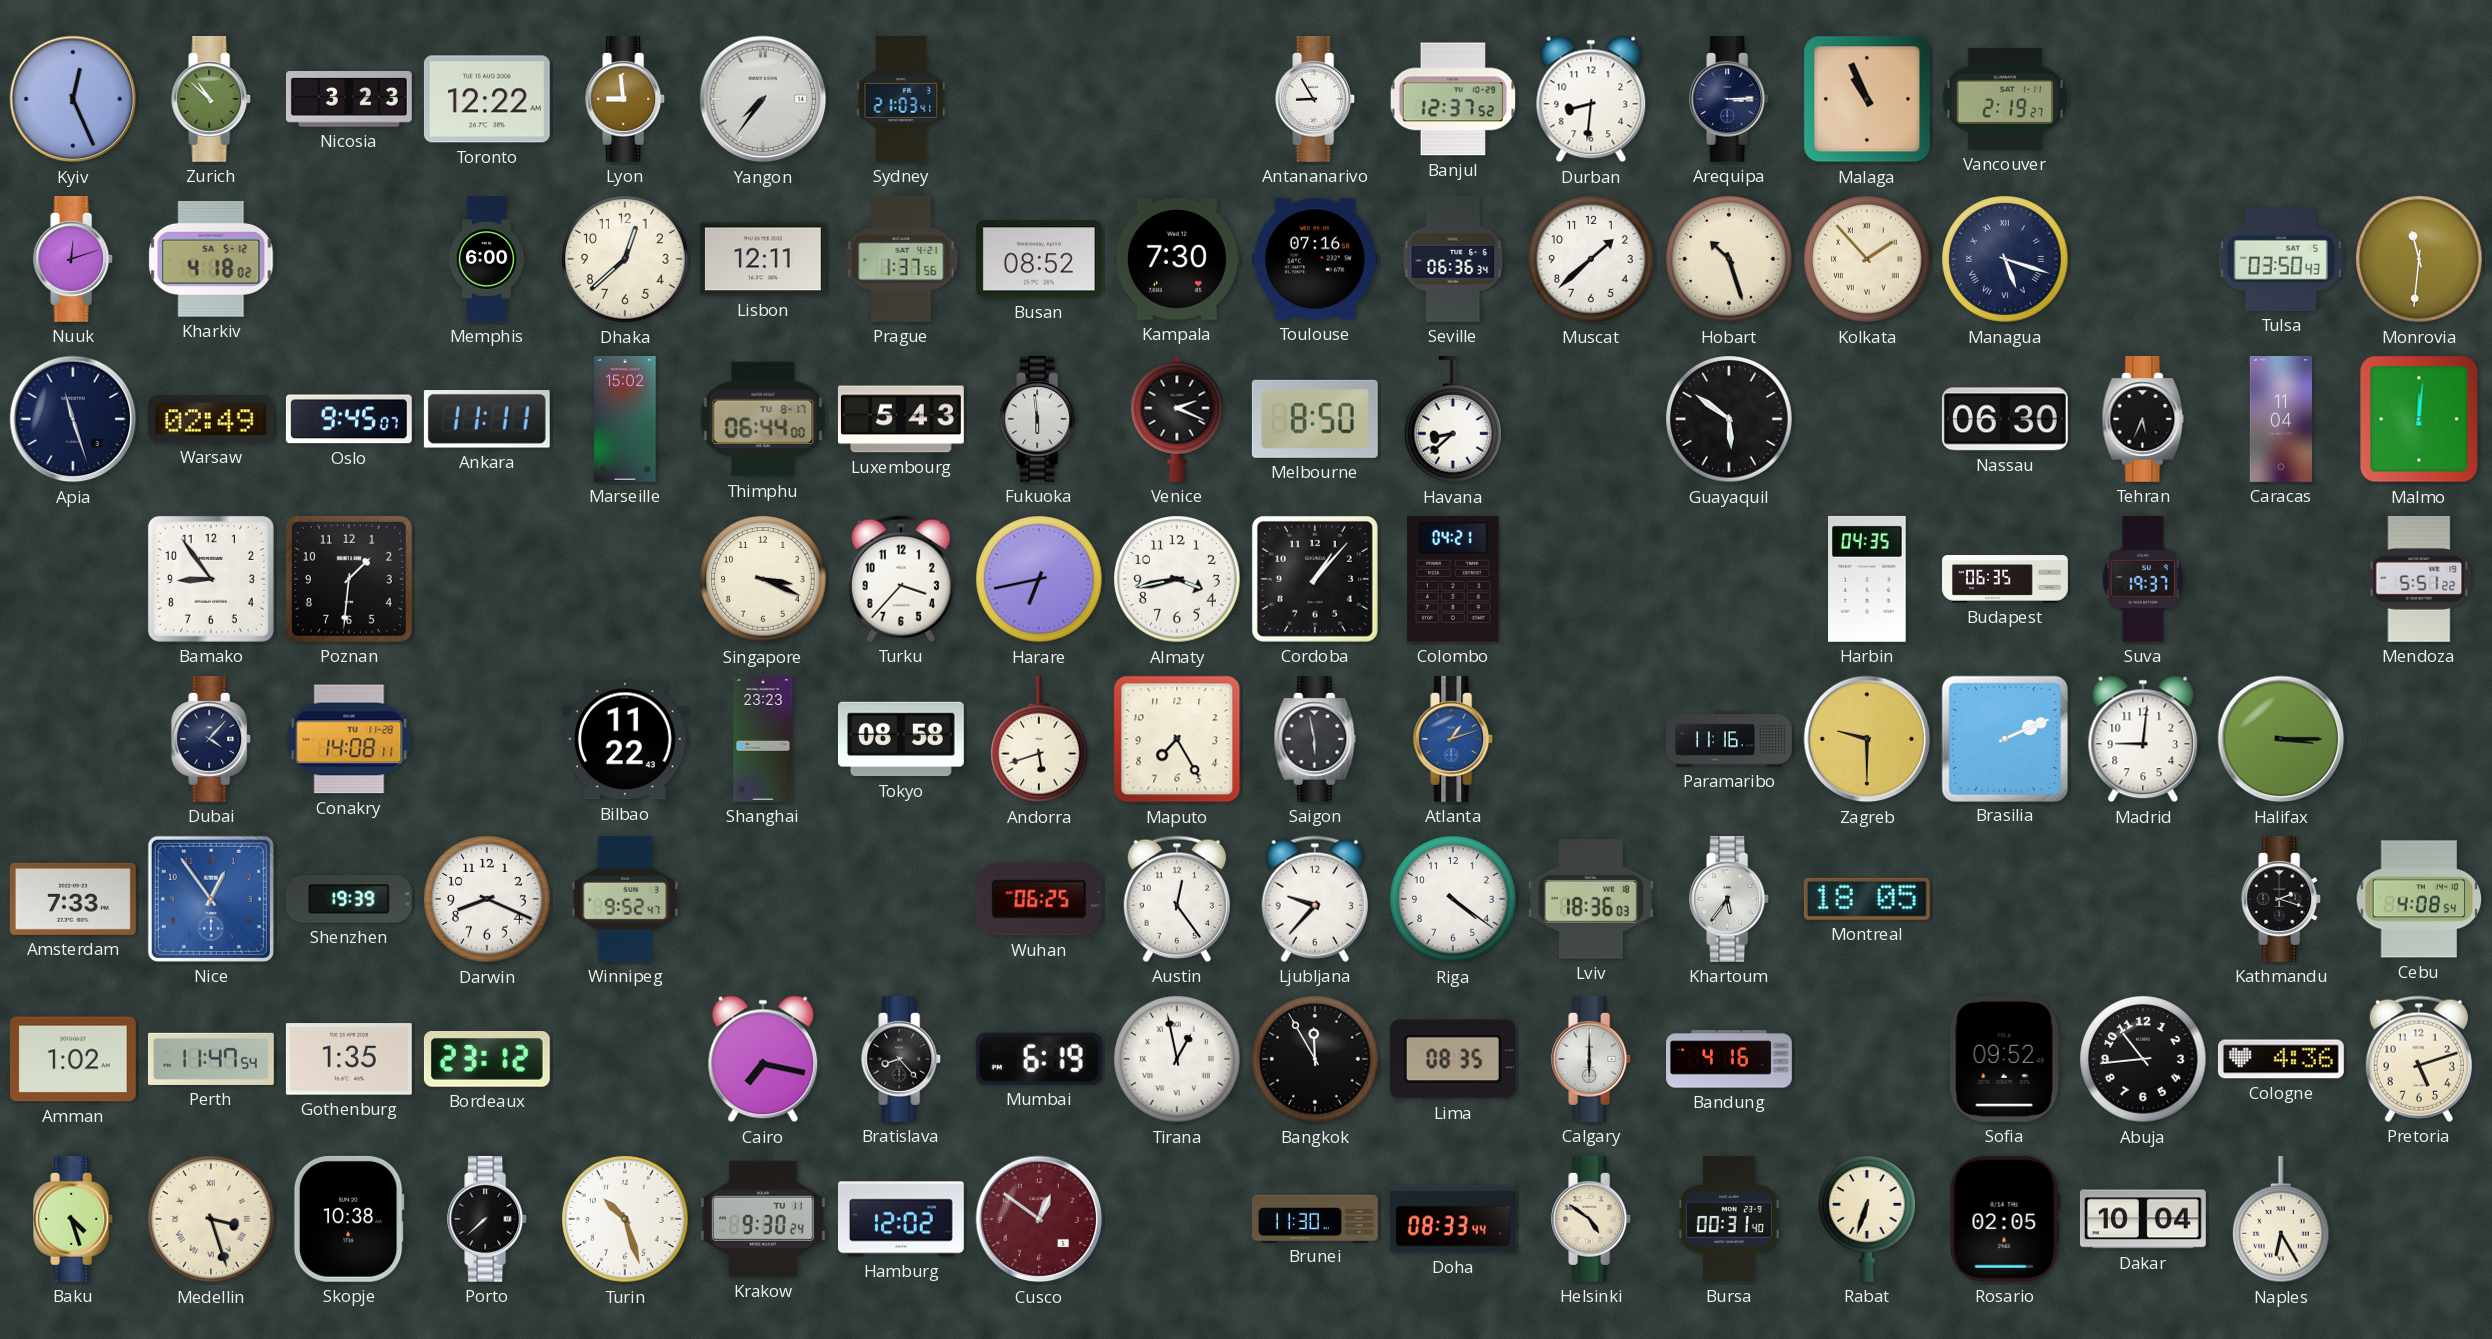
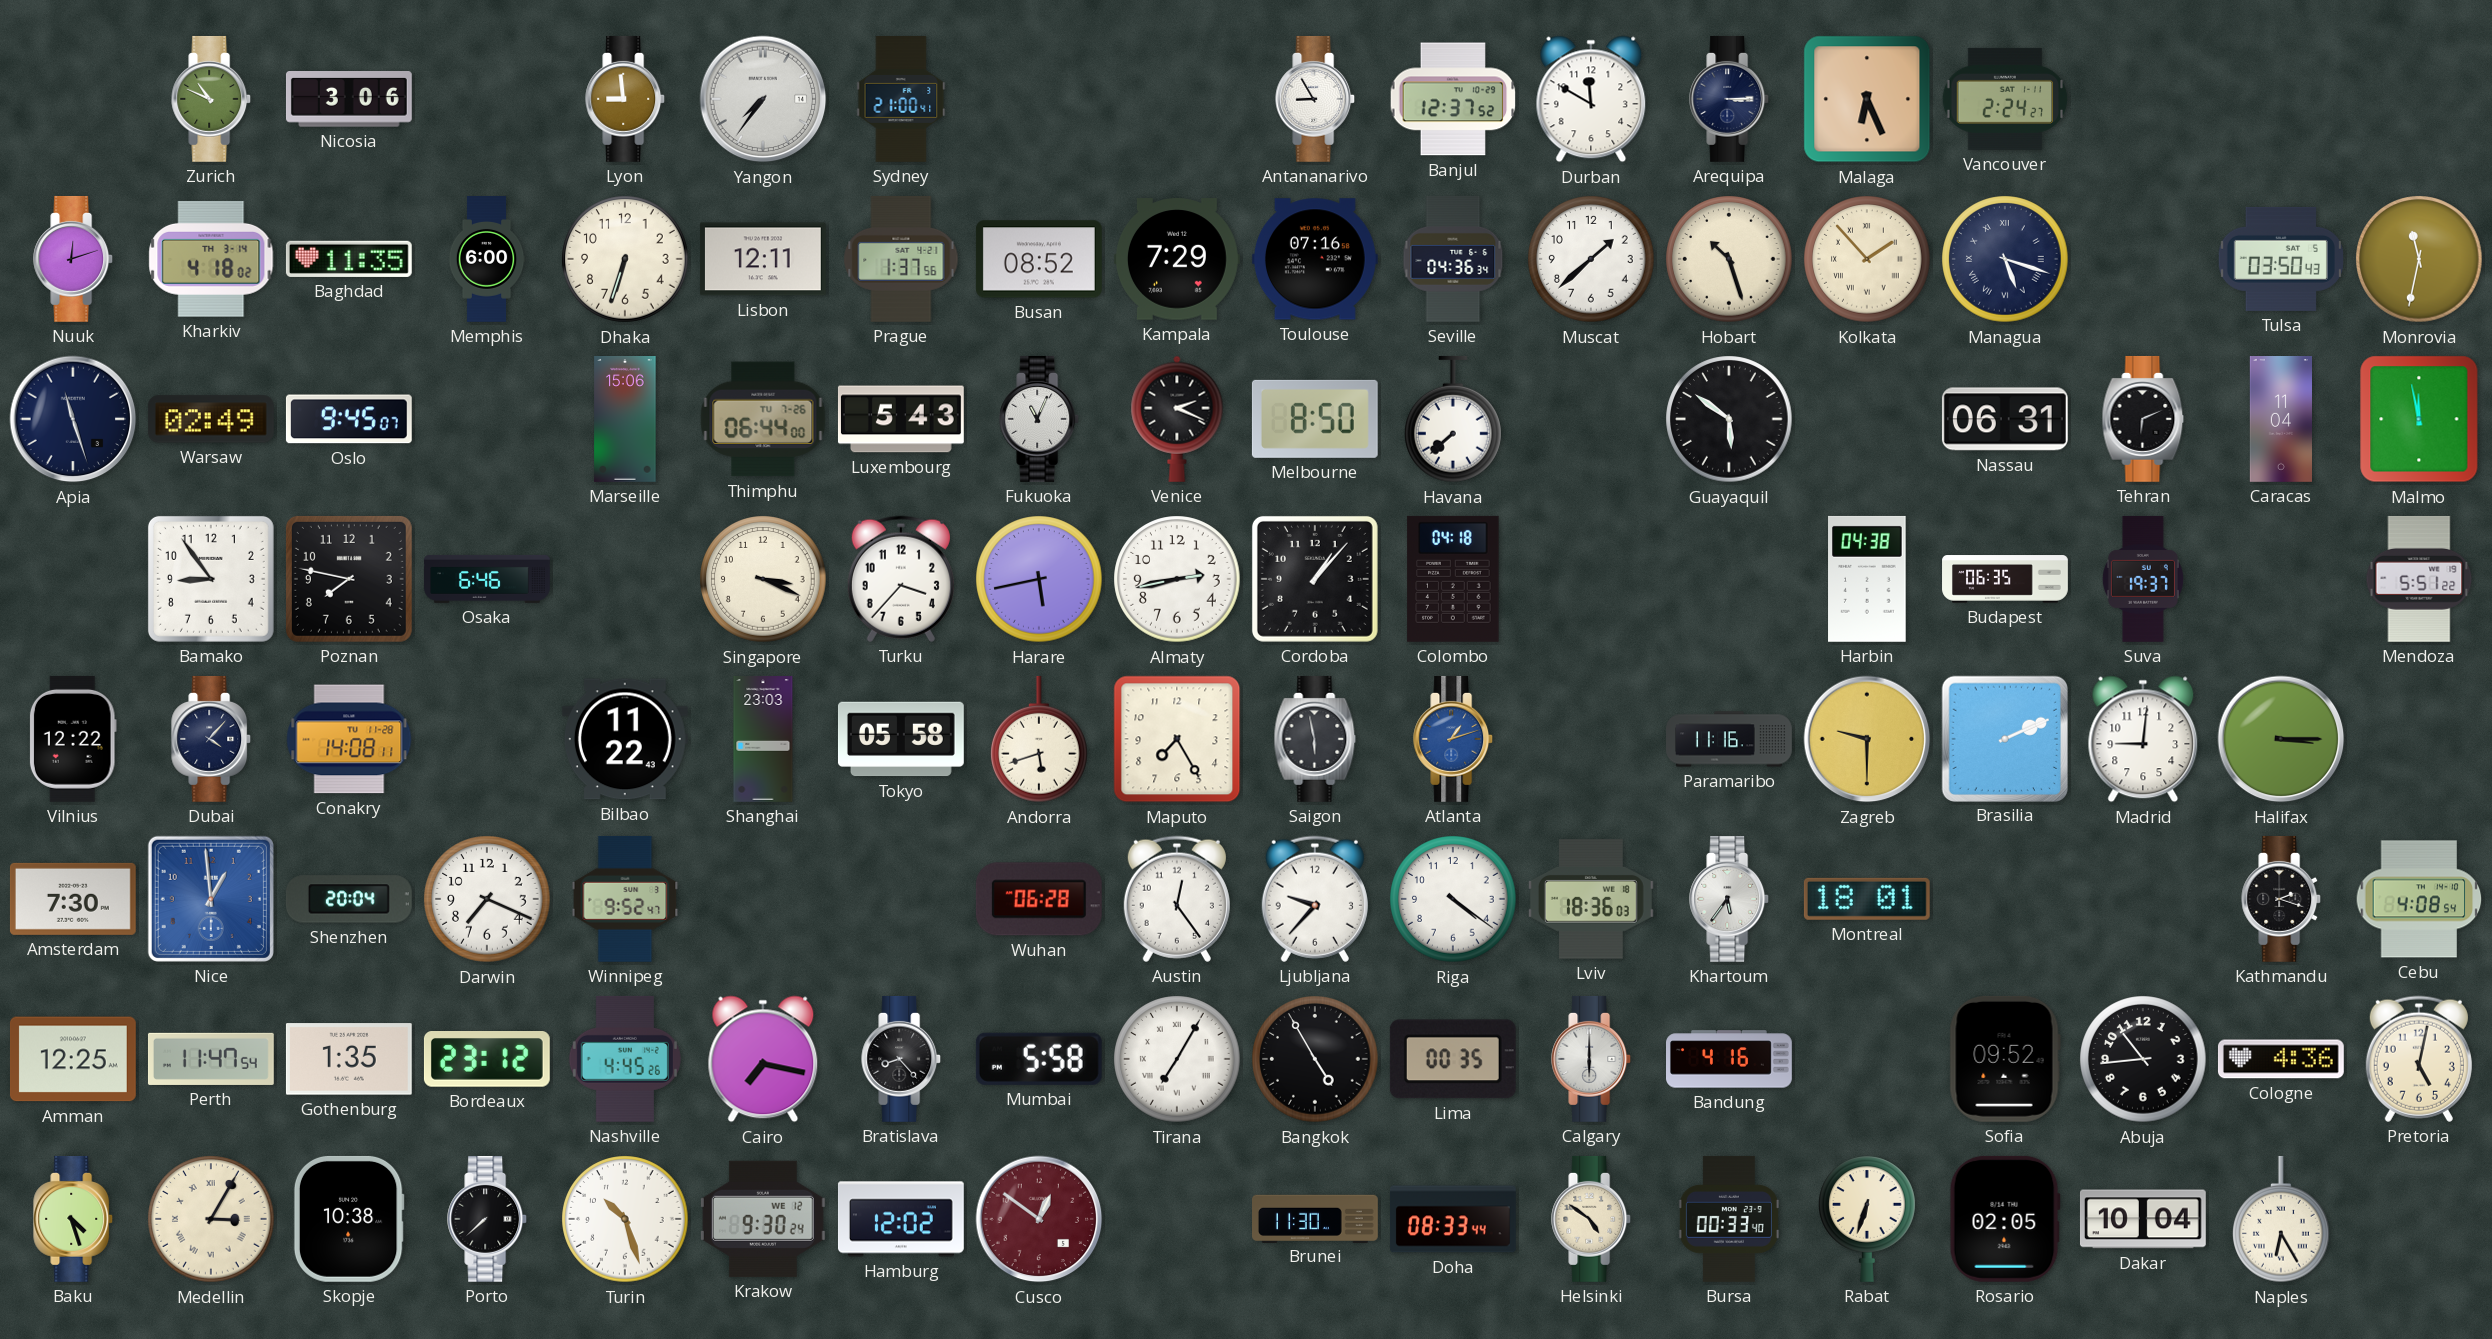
Kyiv: 12:26 -> none
Zurich: 10:52 -> 10:49
Nicosia: 3:23 -> 3:06
Toronto: 12:22 -> none
Sydney: 21:03 -> 21:00
Durban: 8:31 -> 11:50
Malaga: 10:56 -> 6:26
Vancouver: 2:19 -> 2:24
Kharkiv date: SA 5-12 -> TH 3-14
Baghdad: none -> 11:35
Dhaka: 12:38 -> 6:33
Kampala: 7:30 -> 7:29
Seville: 06:36 -> 04:36
Monrovia: 11:31 -> 11:32
Ankara: 11:11 -> none
Marseille: 15:02 -> 15:06
Thimphu date: TU 8-17 -> TU 7-26
Fukuoka: 5:59 -> 11:04
Havana: 8:38 -> 7:38
Nassau: 06:30 -> 06:31
Tehran: 5:34 -> 6:11
Malmo: 12:01 -> 11:58
Poznan: 1:31 -> 7:47
Osaka: none -> 6:46
Harare: 6:43 -> 5:43
Almaty: 3:43 -> 2:43
Colombo: 04:21 -> 04:18
Harbin: 04:35 -> 04:38
Vilnius: none -> 12:22
Shanghai: 23:23 -> 23:03
Tokyo: 08:58 -> 05:58
Amsterdam: 7:33 -> 7:30
Nice: 12:54 -> 12:59
Shenzhen: 19:39 -> 20:04
Darwin: 8:19 -> 7:19
Wuhan: 06:25 -> 06:28
Montreal: 18:05 -> 18:01
Amman: 1:02 -> 12:25
Nashville: none -> 4:45
Mumbai: 6:19 -> 5:58
Tirana: 12:58 -> 7:05
Bangkok: 11:55 -> 4:55
Lima: 08:35 -> 00:35
Pretoria: 5:12 -> 5:02
Medellin: 3:27 -> 3:05
Krakow date: TU 11 -> WE 12
Bursa: 00:31 -> 00:33
